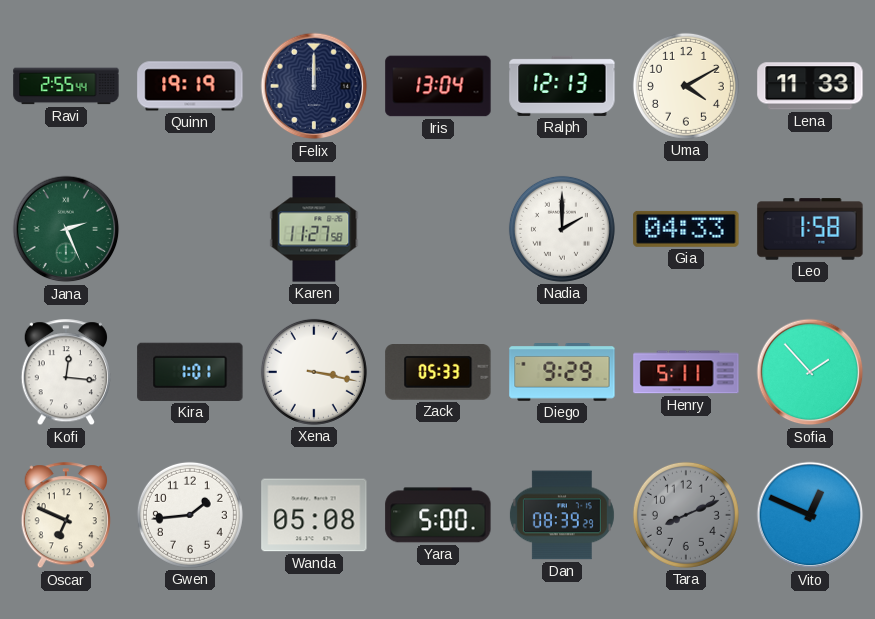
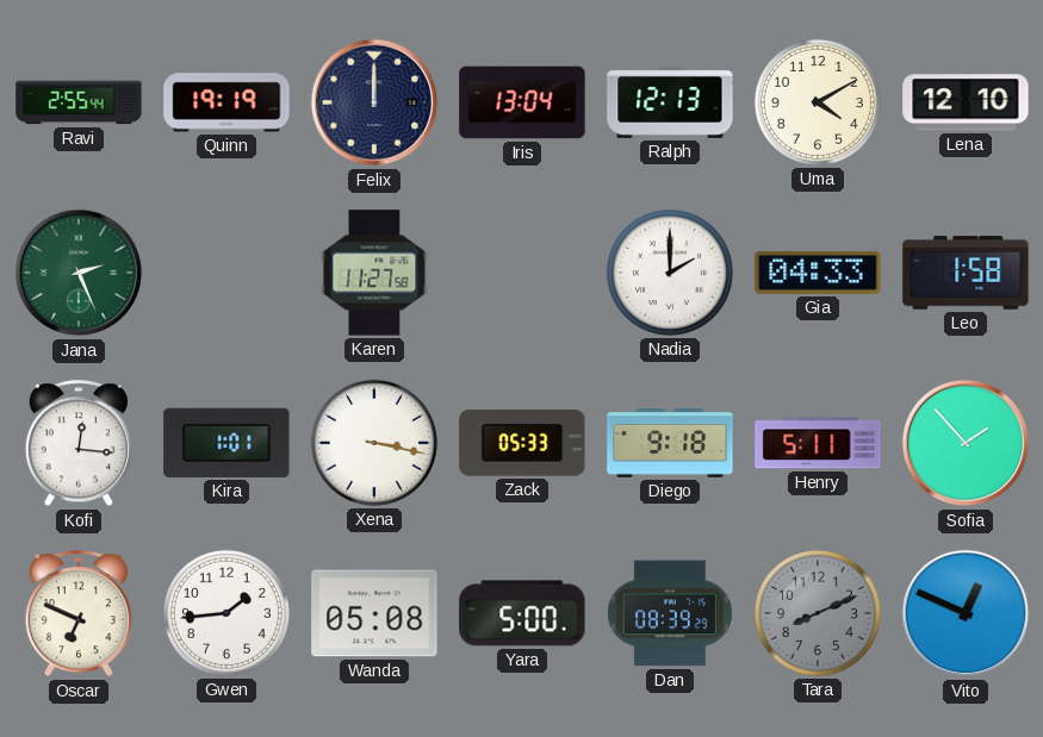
Lena: 11:33 -> 12:10
Diego: 9:29 -> 9:18
